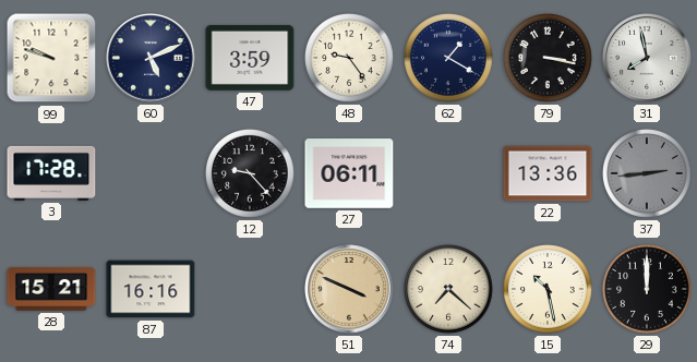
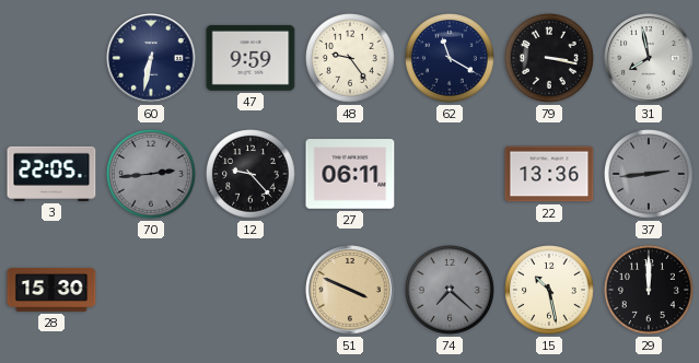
99: 9:48 -> none
60: 5:11 -> 6:32
47: 3:59 -> 9:59
62: 1:20 -> 11:20
3: 17:28 -> 22:05
70: none -> 2:44
28: 15:21 -> 15:30
87: 16:16 -> none
74 dial: cream -> grey
